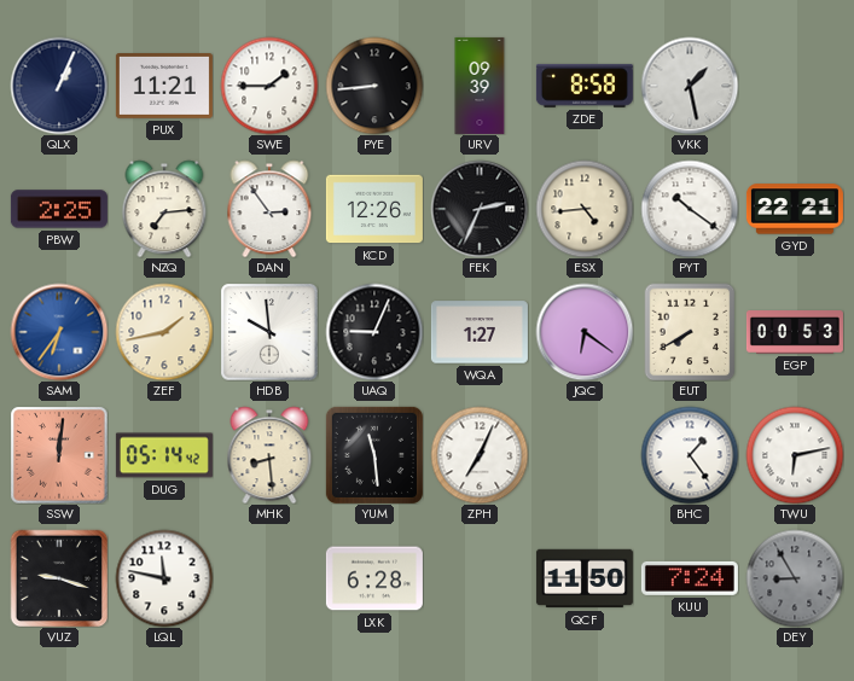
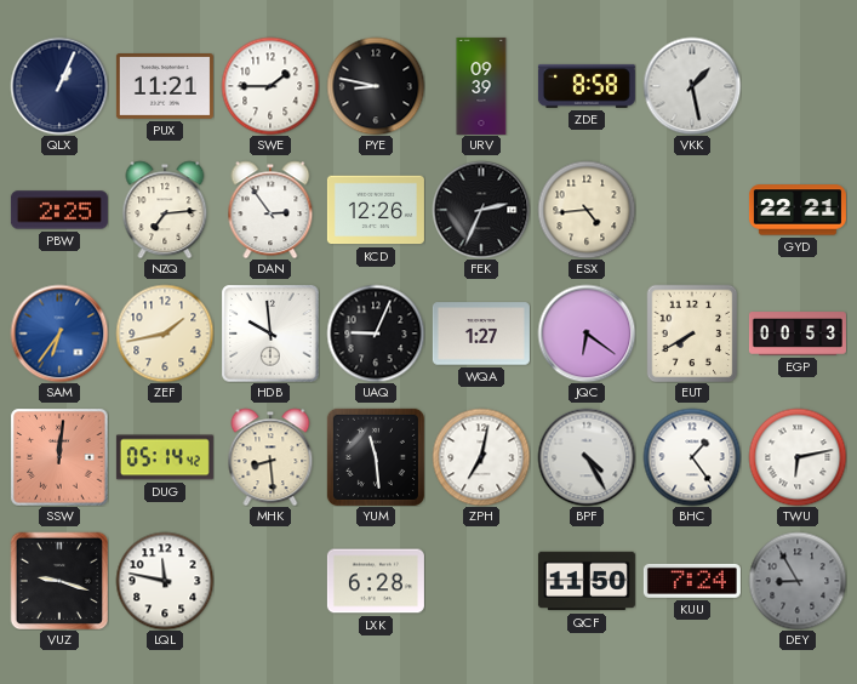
PYE: 8:44 -> 8:47
PYT: 10:21 -> none
ZPH: 7:04 -> 7:02
BPF: none -> 4:25
